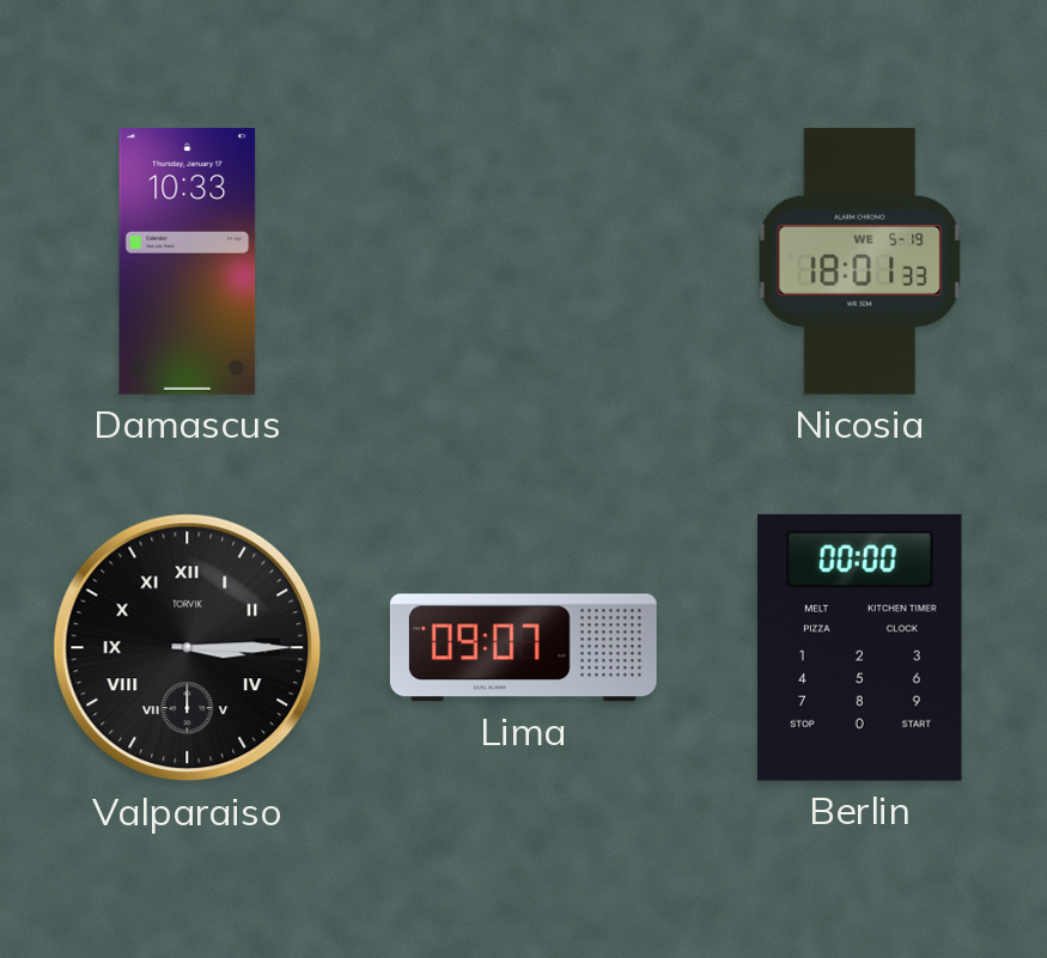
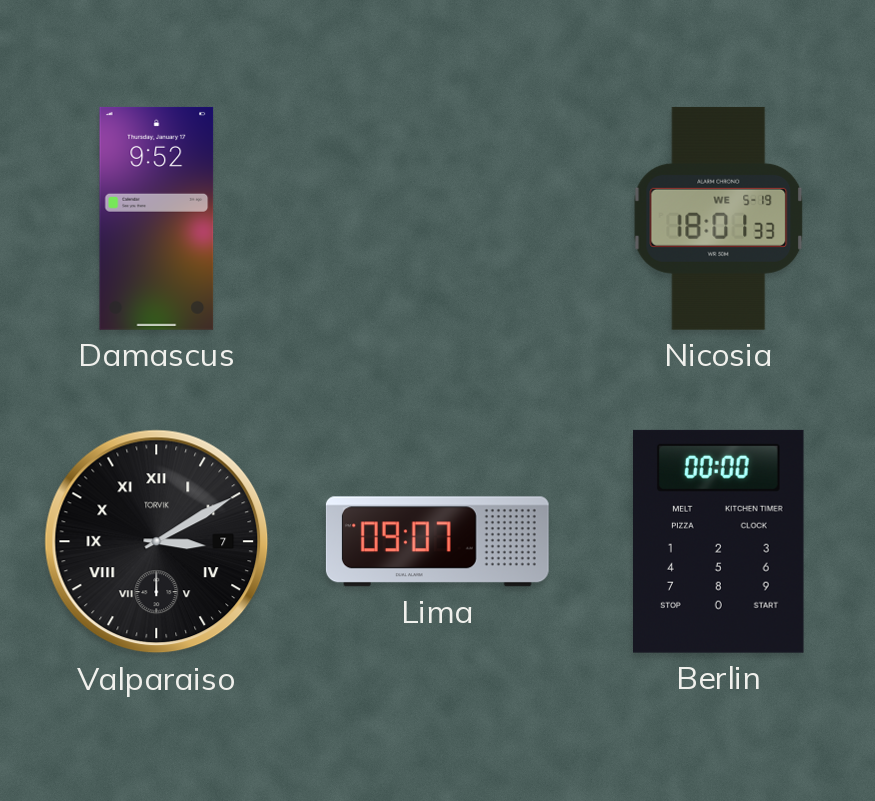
Damascus: 10:33 -> 9:52
Valparaiso: 3:15 -> 3:10
